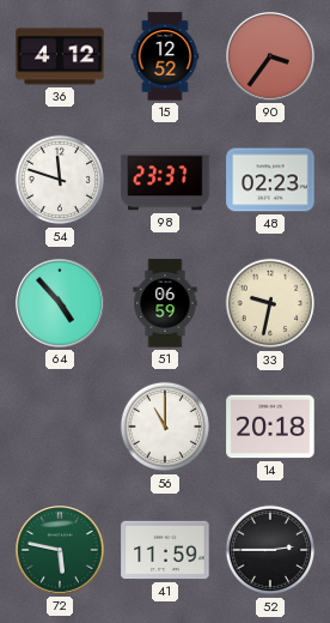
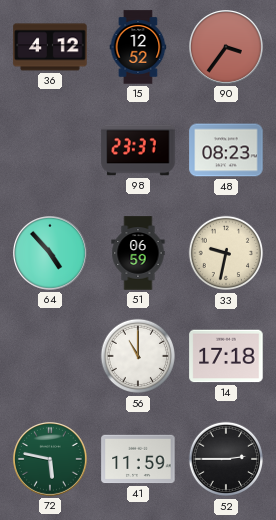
54: 11:48 -> none
48: 02:23 -> 08:23
14: 20:18 -> 17:18
